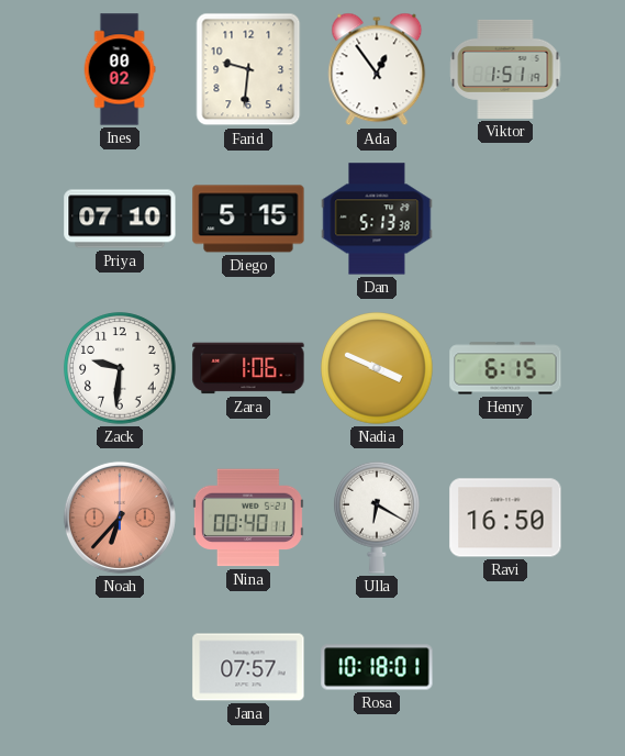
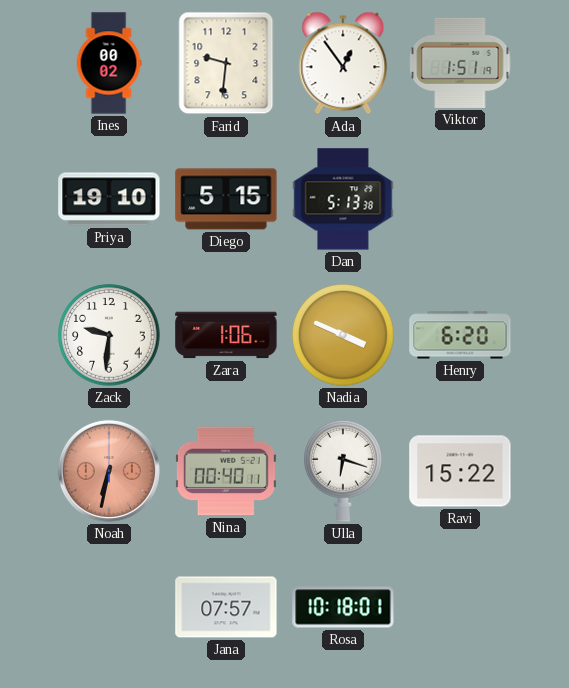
Priya: 07:10 -> 19:10
Henry: 6:15 -> 6:20
Noah: 6:37 -> 6:32
Ulla: 6:20 -> 6:18
Ravi: 16:50 -> 15:22
